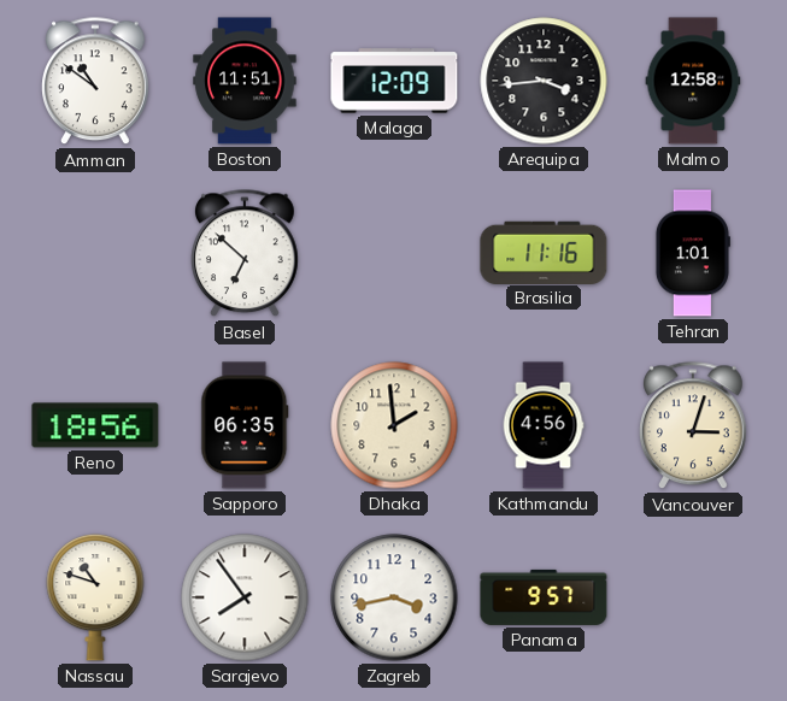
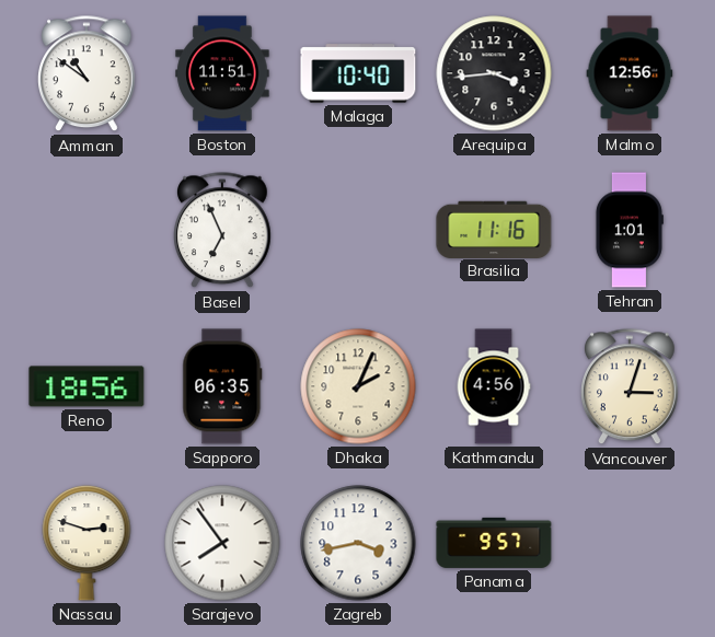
Malaga: 12:09 -> 10:40
Malmo: 12:58 -> 12:56
Basel: 6:52 -> 6:56
Dhaka: 1:59 -> 2:04
Nassau: 10:48 -> 2:48
